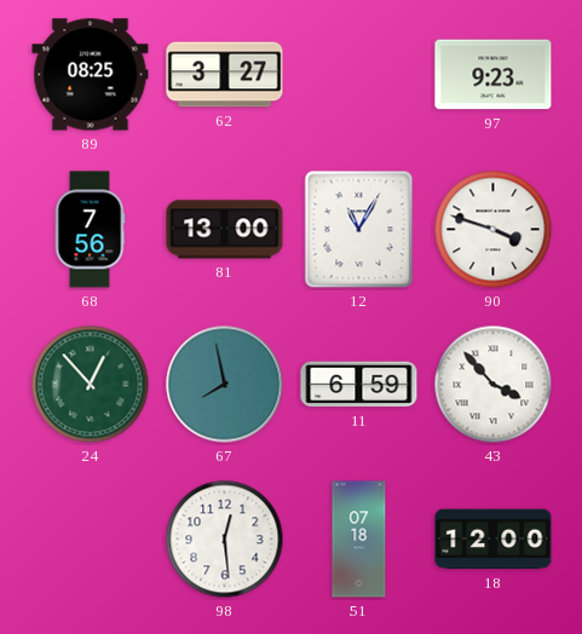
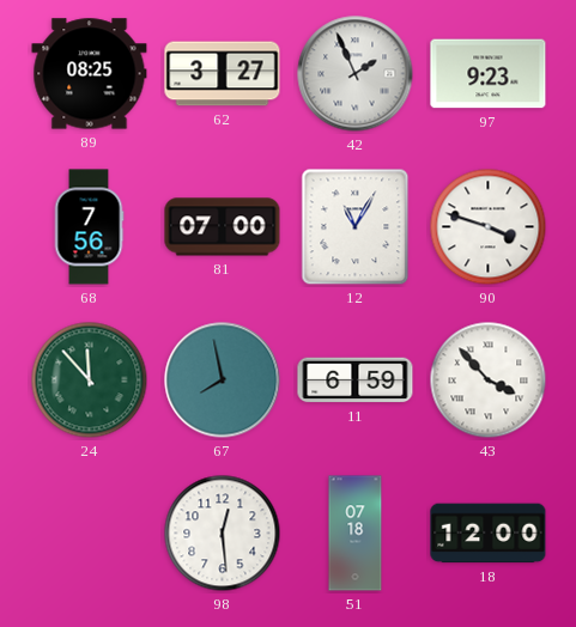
42: none -> 1:56
81: 13:00 -> 07:00
24: 12:53 -> 11:53
